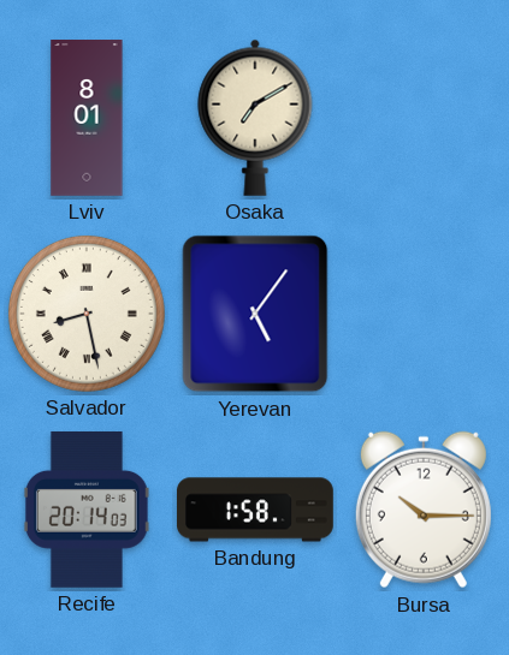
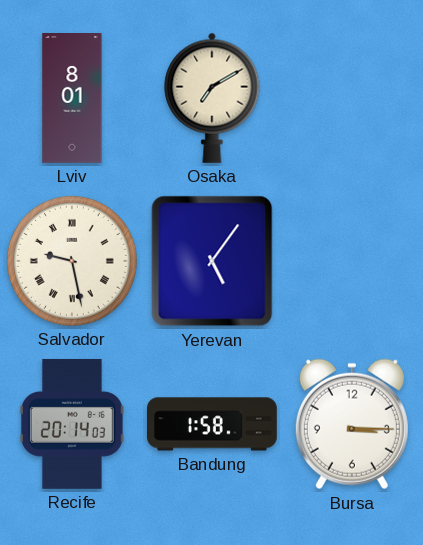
Salvador: 8:28 -> 9:28
Bursa: 10:15 -> 3:15
